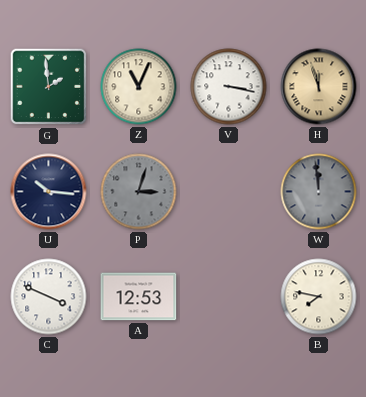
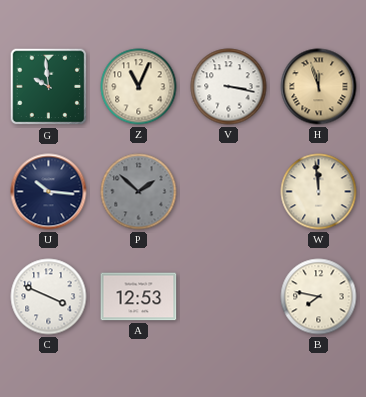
G: 1:59 -> 9:59
P: 3:03 -> 1:52
W dial: grey -> cream
